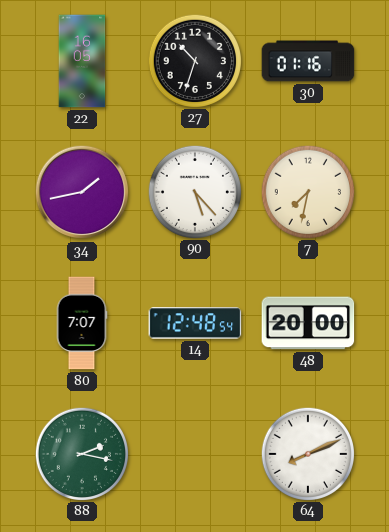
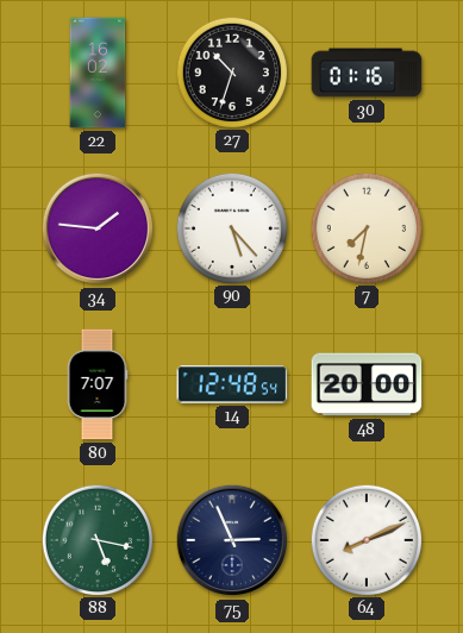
22: 16:05 -> 16:02
34: 1:43 -> 1:46
88: 2:17 -> 5:17
75: none -> 2:56
